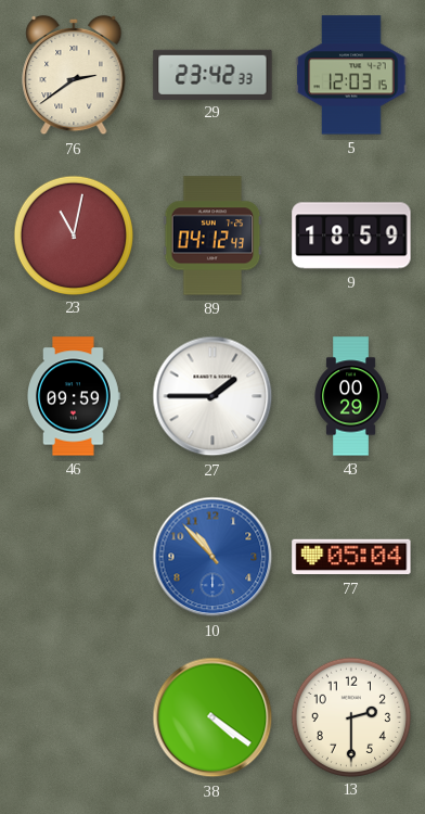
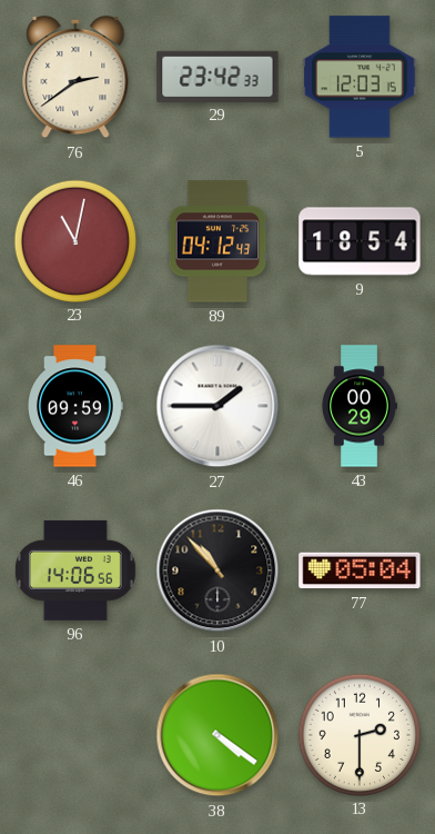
9: 18:59 -> 18:54
96: none -> 14:06
10 dial: blue -> black
